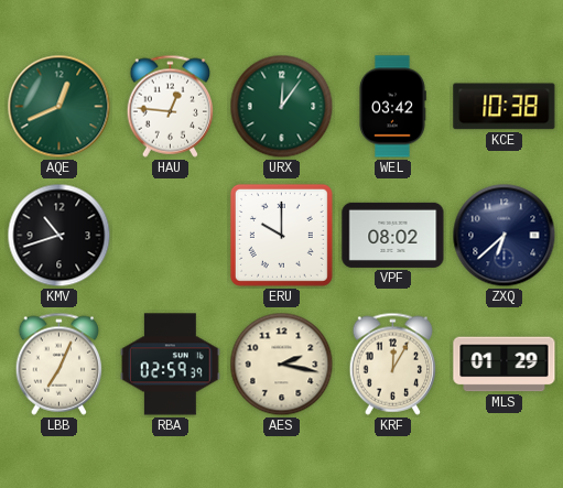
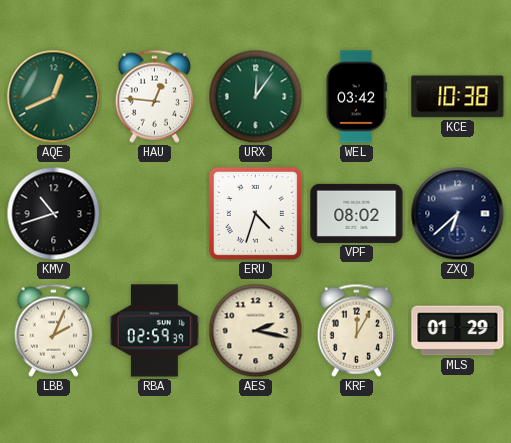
ERU: 10:00 -> 4:33
LBB: 7:04 -> 2:04
